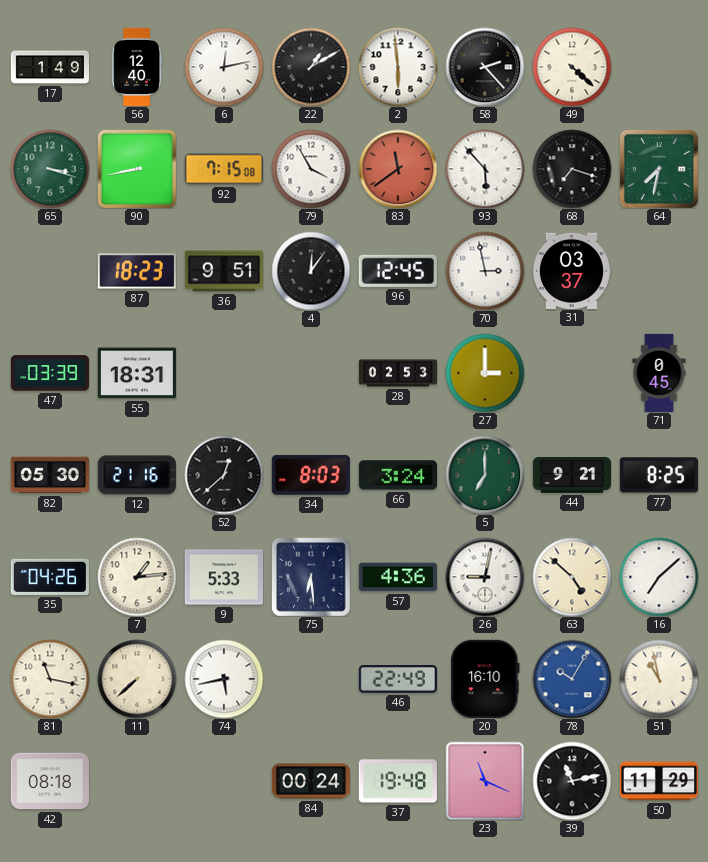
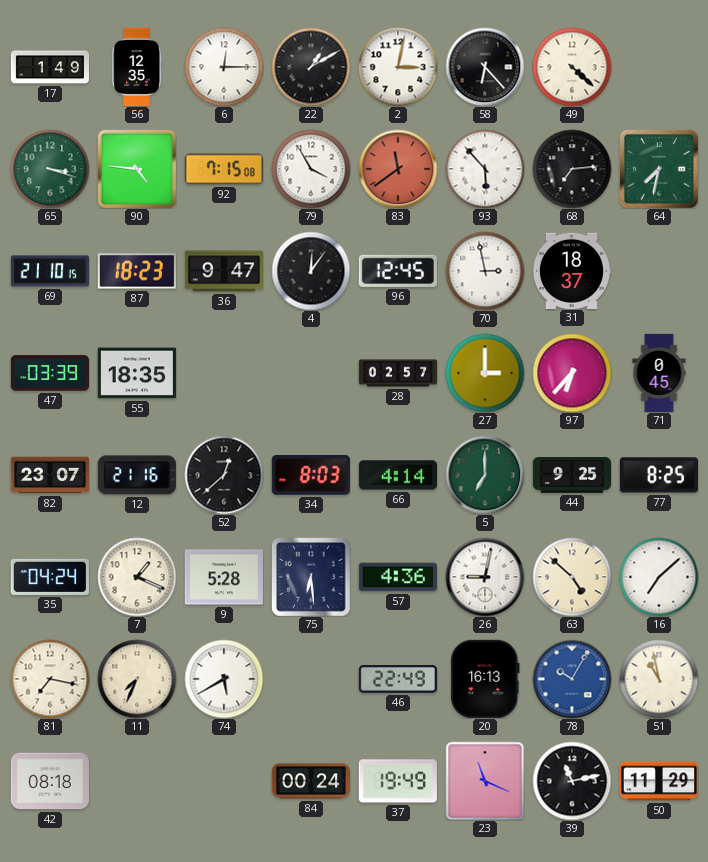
56: 12:40 -> 12:35
6: 12:13 -> 12:15
2: 5:59 -> 3:02
58: 2:23 -> 6:23
90: 8:43 -> 4:46
68: 7:18 -> 7:14
69: none -> 21:10
36: 9:51 -> 9:47
31: 03:37 -> 18:37
55: 18:31 -> 18:35
28: 02:53 -> 02:57
97: none -> 6:37
82: 05:30 -> 23:07
66: 3:24 -> 4:14
44: 9:21 -> 9:25
35: 04:26 -> 04:24
7: 1:14 -> 1:19
9: 5:33 -> 5:28
81: 11:17 -> 7:17
11: 7:38 -> 7:34
74: 5:43 -> 5:40
20: 16:10 -> 16:13
37: 19:48 -> 19:49
